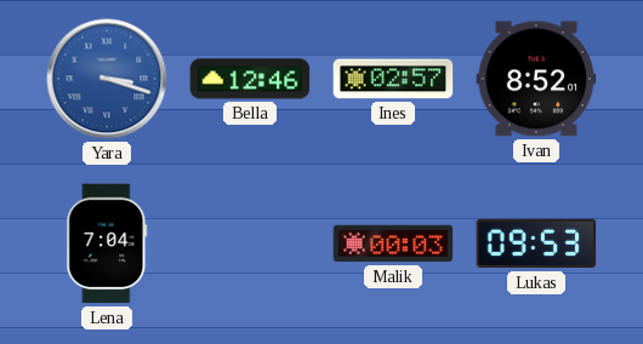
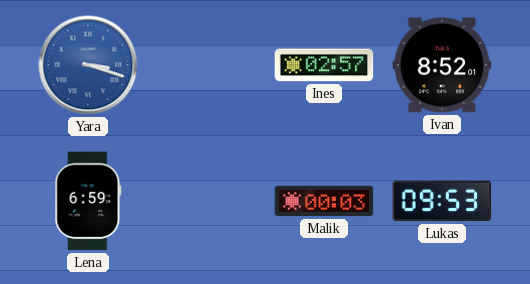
Bella: 12:46 -> none
Lena: 7:04 -> 6:59
